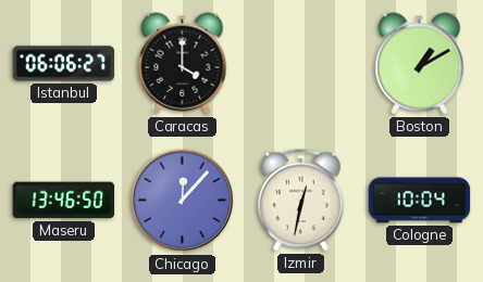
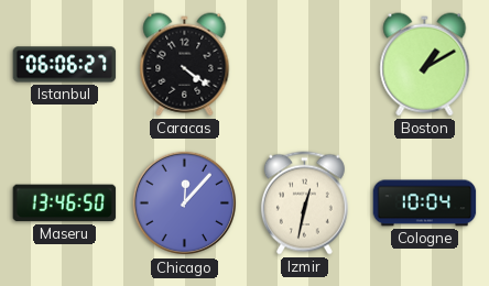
Caracas: 4:00 -> 4:21
